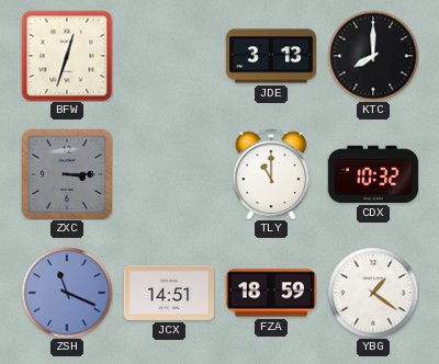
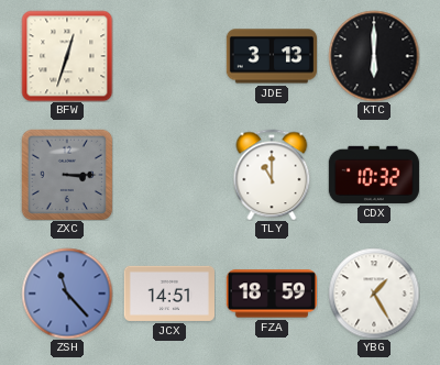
KTC: 8:00 -> 6:00
ZSH: 11:19 -> 11:23
YBG: 1:21 -> 1:25
